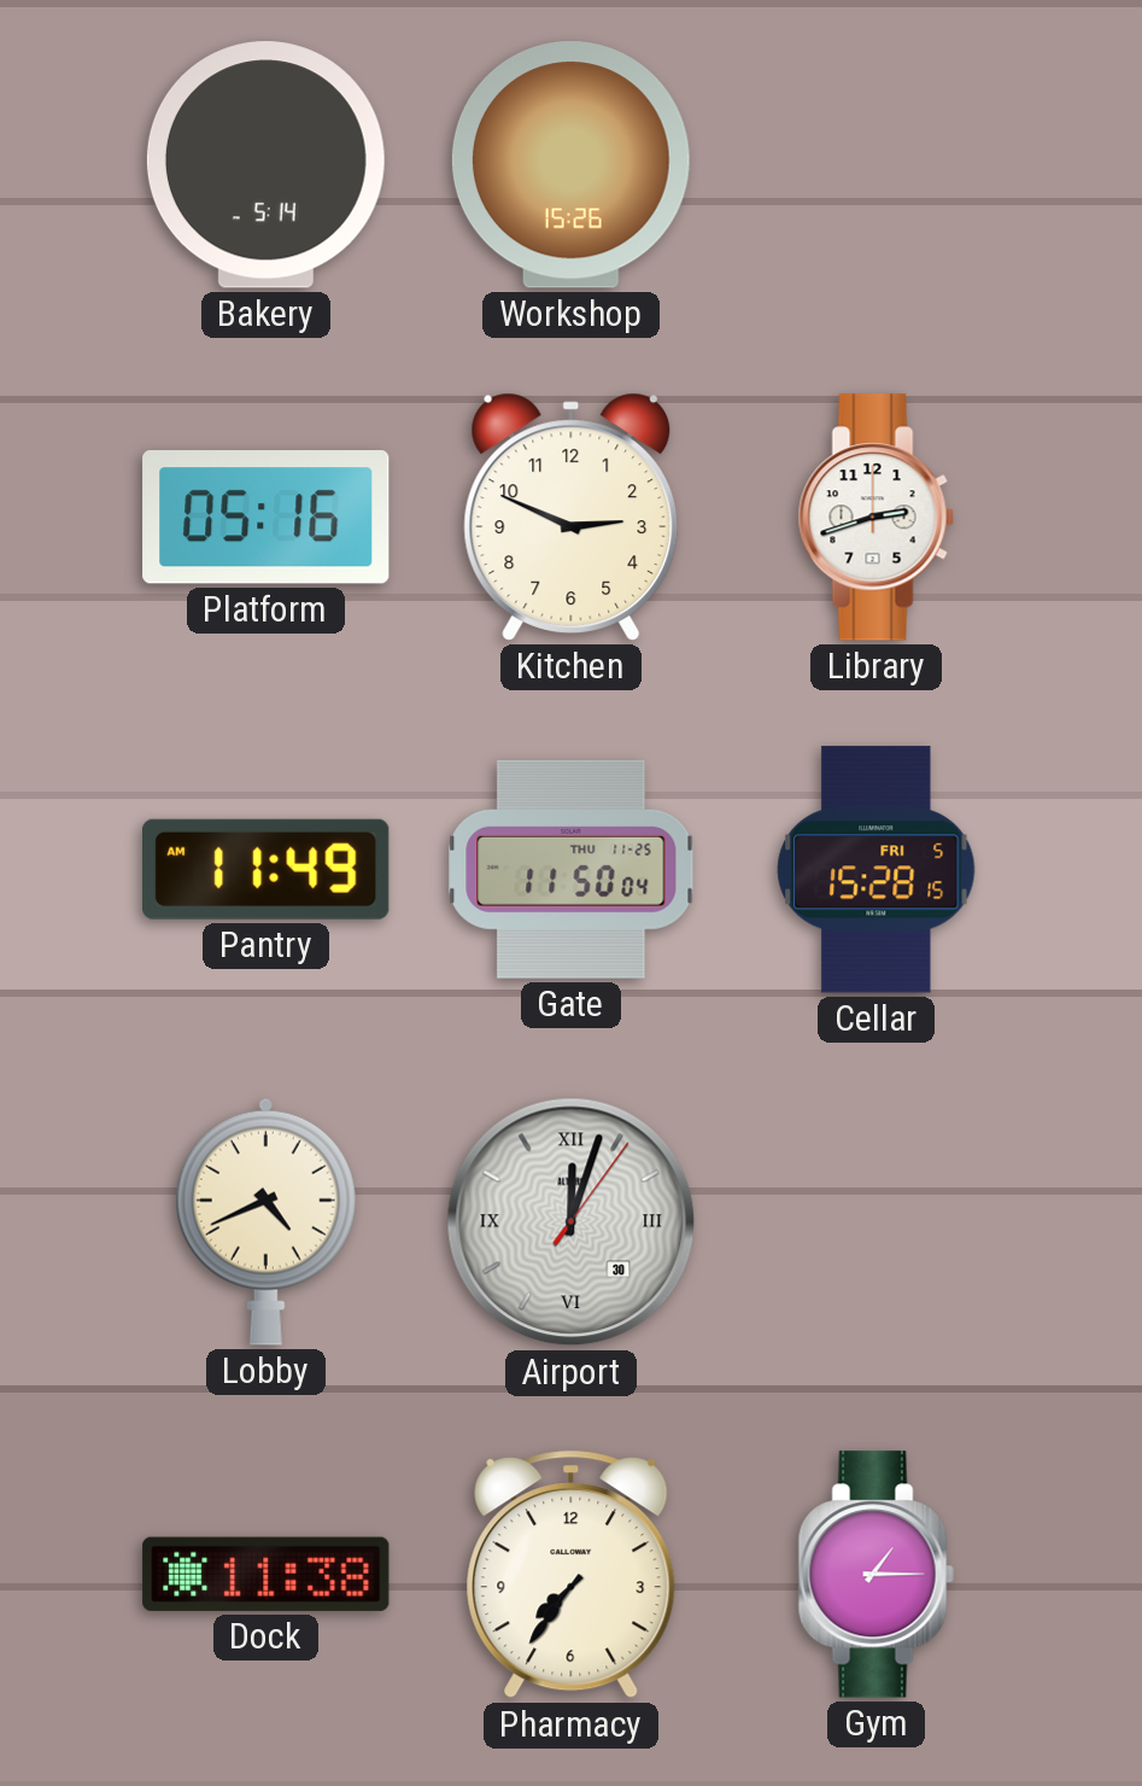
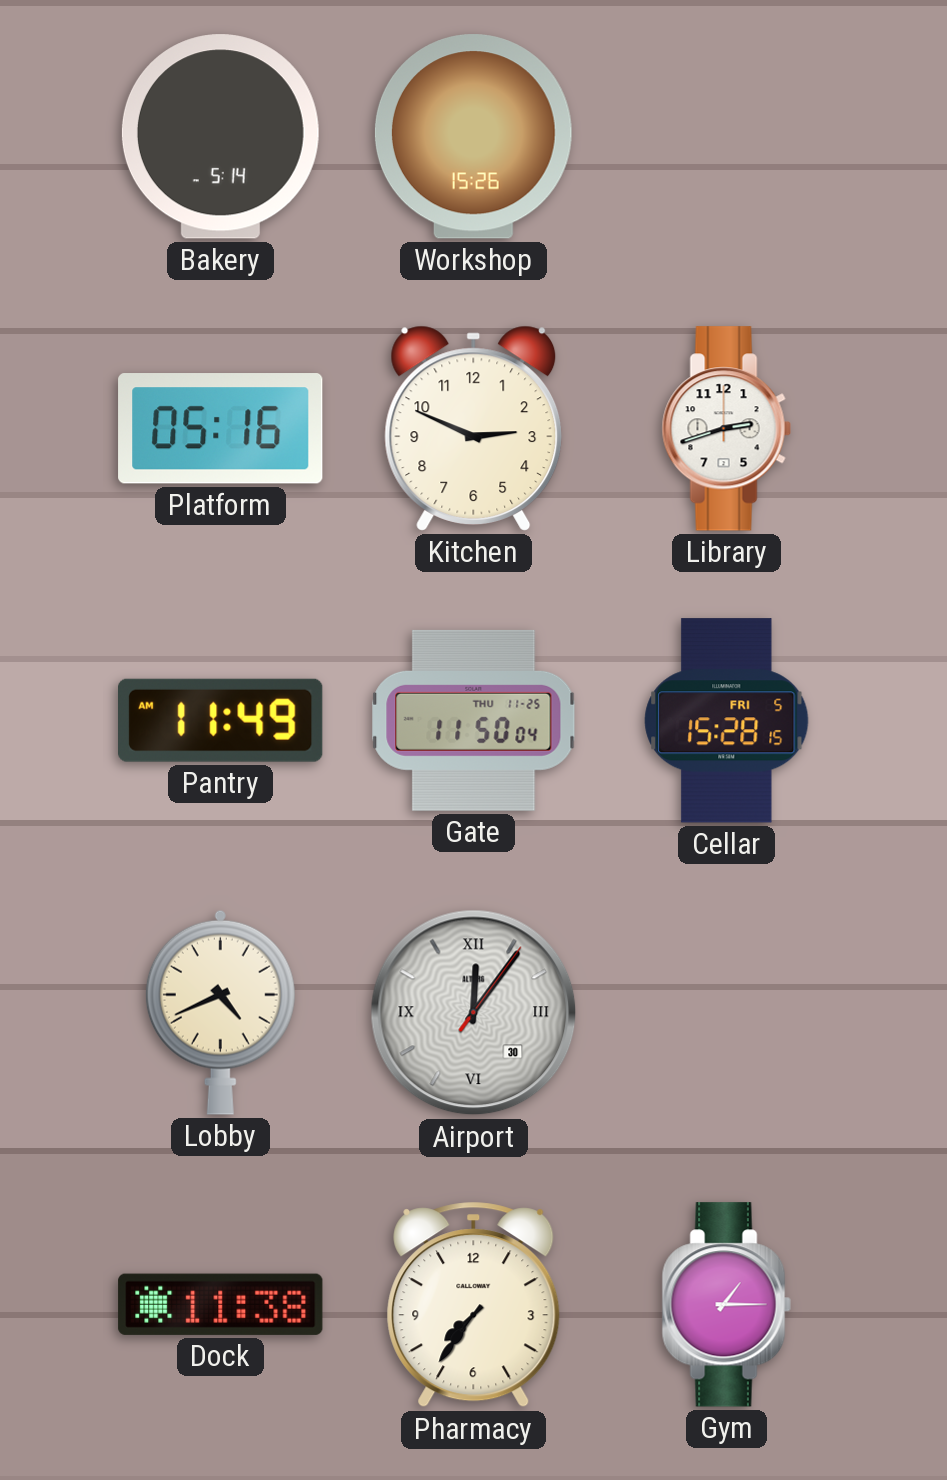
Airport: 12:03 -> 12:06
